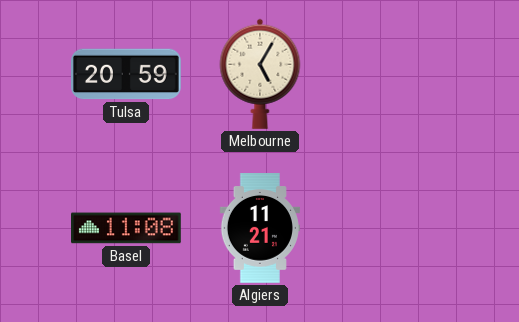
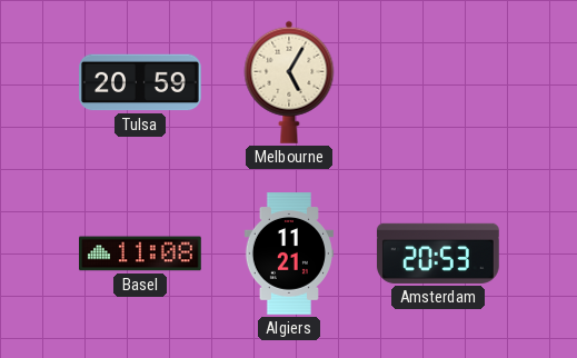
Amsterdam: none -> 20:53
